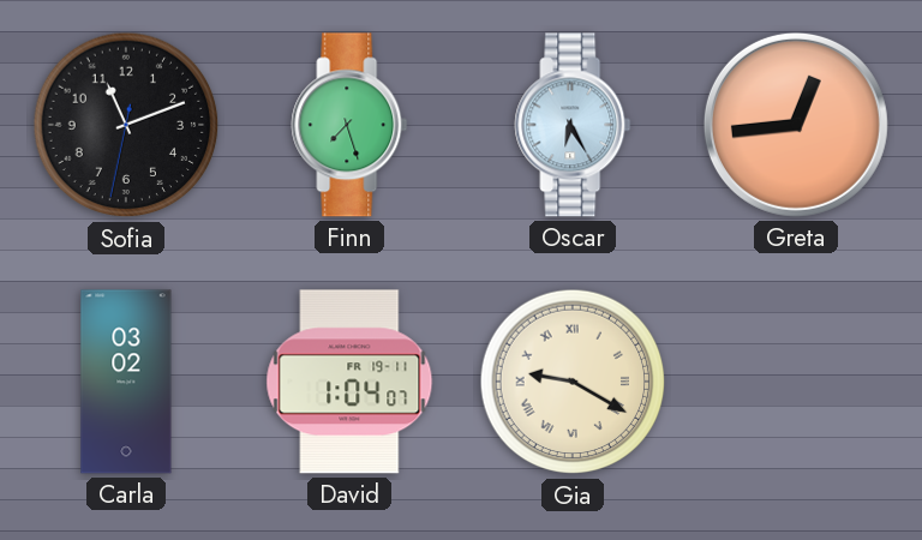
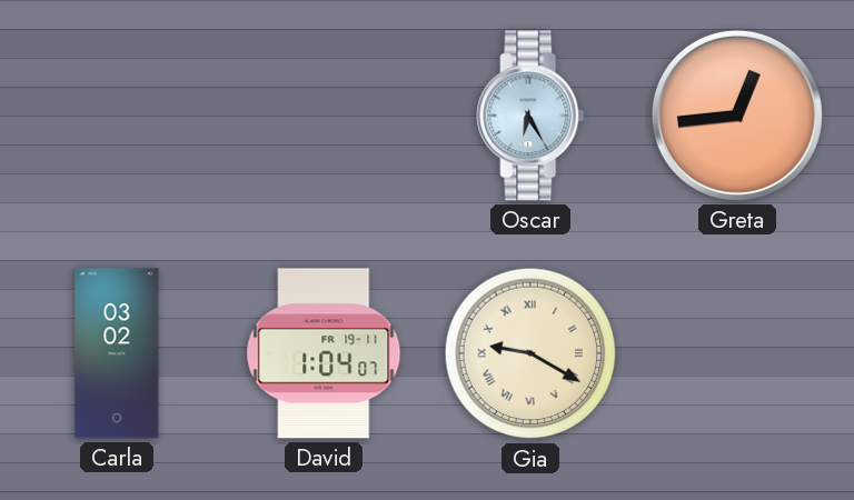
Sofia: 11:11 -> none
Finn: 7:27 -> none
